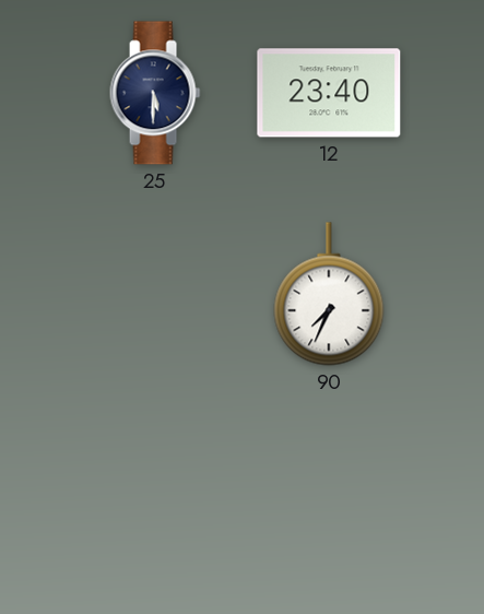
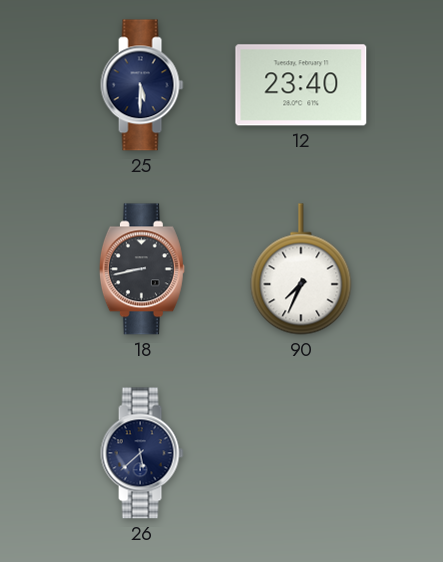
18: none -> 8:43
26: none -> 5:38
